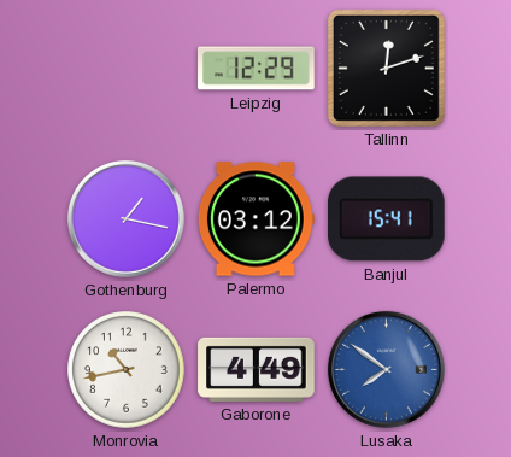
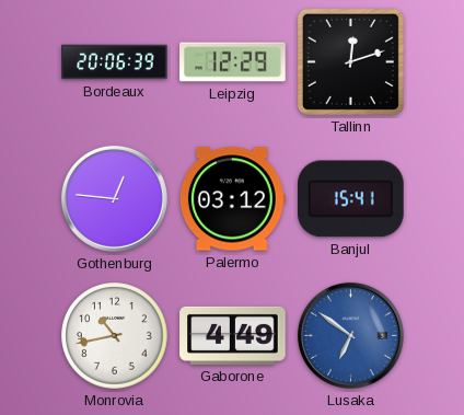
Bordeaux: none -> 20:06
Gothenburg: 1:17 -> 12:46
Lusaka: 7:51 -> 6:51
